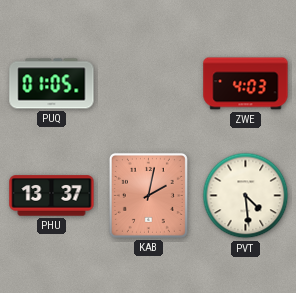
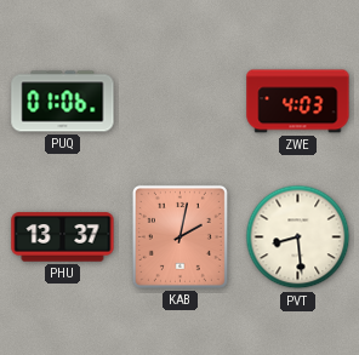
PUQ: 01:05 -> 01:06
PVT: 4:29 -> 8:29
